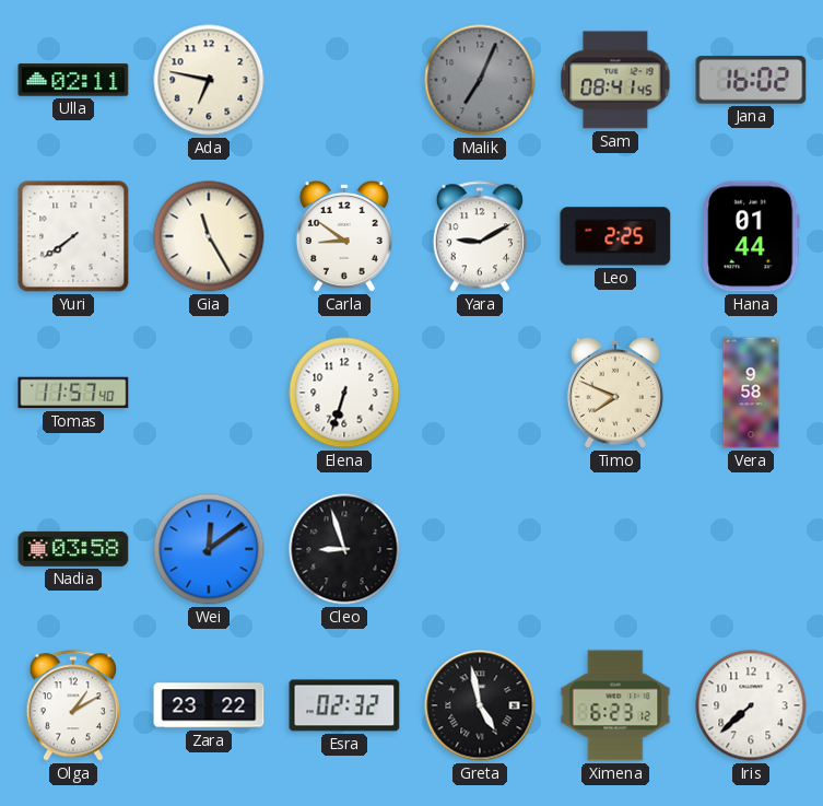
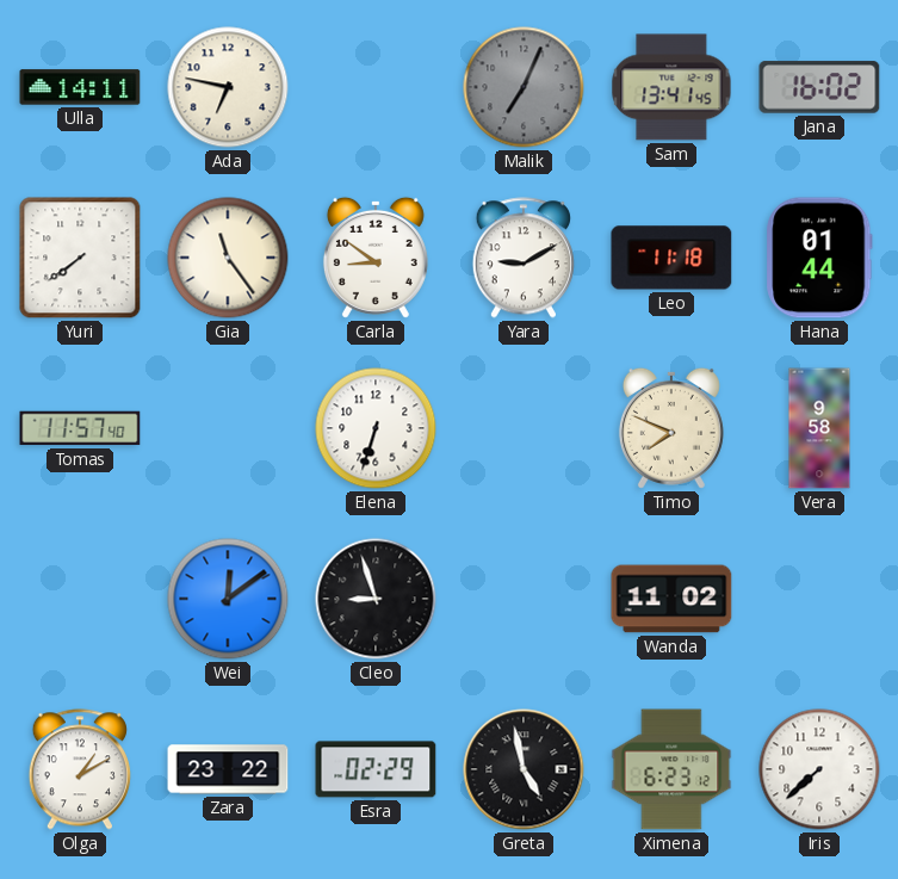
Ulla: 02:11 -> 14:11
Sam: 08:41 -> 13:41
Gia: 11:25 -> 11:24
Leo: 2:25 -> 11:18
Nadia: 03:58 -> none
Wanda: none -> 11:02
Esra: 02:32 -> 02:29
